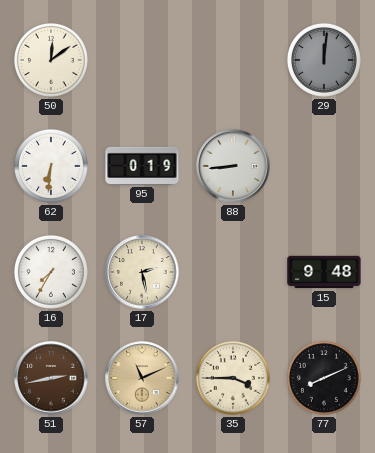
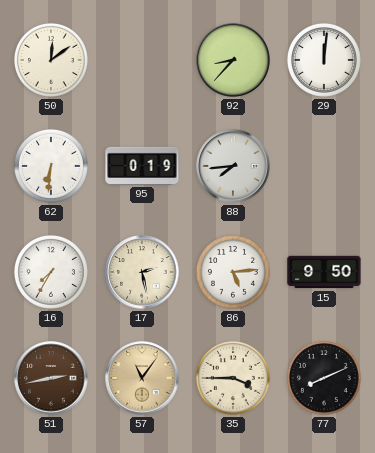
92: none -> 8:37
29 dial: grey -> white
88: 8:44 -> 7:44
86: none -> 5:14
15: 9:48 -> 9:50
57: 11:11 -> 11:06
